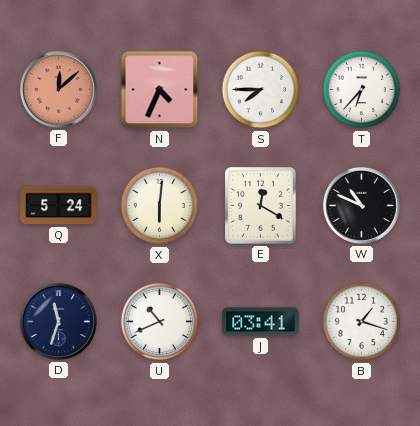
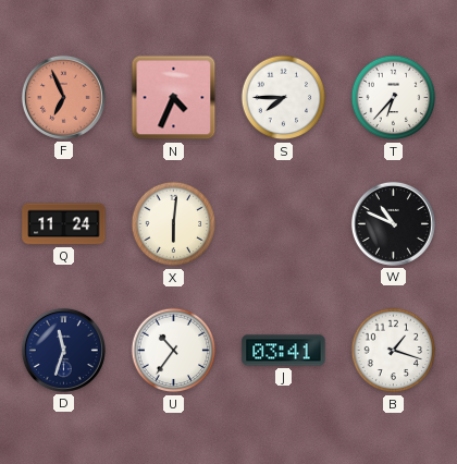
F: 12:08 -> 6:56
Q: 5:24 -> 11:24
E: 12:20 -> none
U: 10:41 -> 10:36
